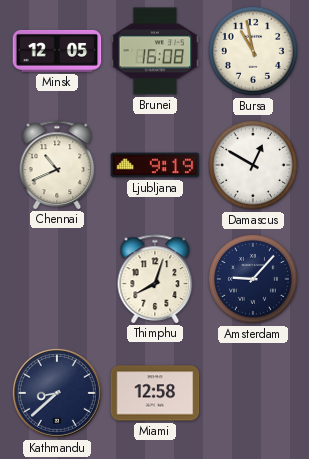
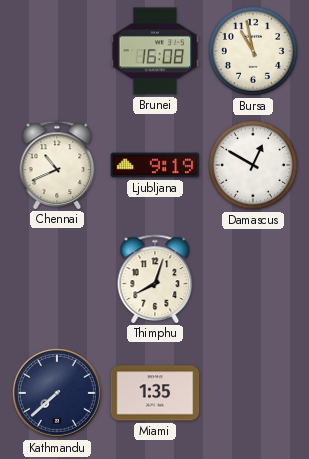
Minsk: 12:05 -> none
Amsterdam: 9:07 -> none
Kathmandu: 8:38 -> 7:38
Miami: 12:58 -> 1:35
